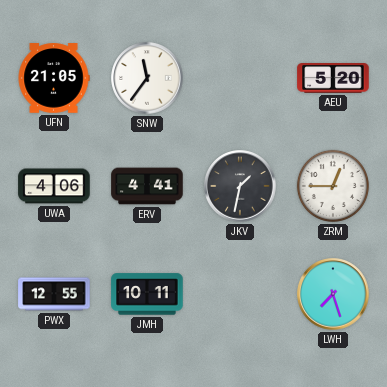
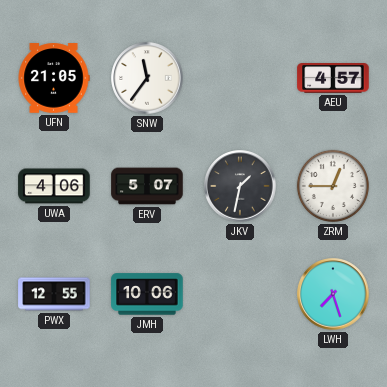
AEU: 5:20 -> 4:57
ERV: 4:41 -> 5:07
JMH: 10:11 -> 10:06
